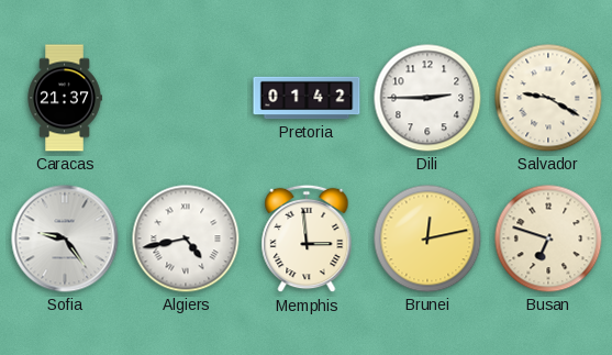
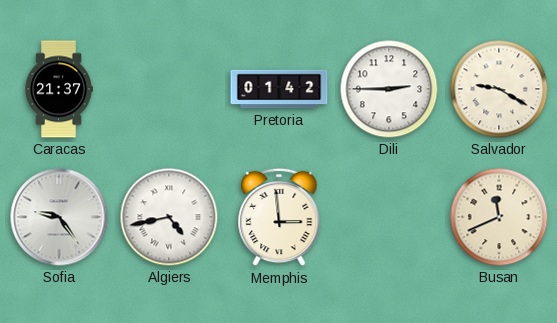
Brunei: 12:13 -> none
Busan: 6:48 -> 11:41
